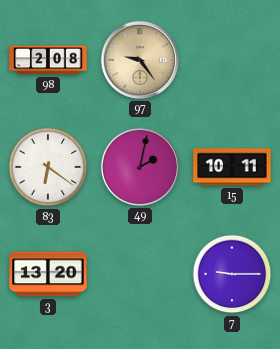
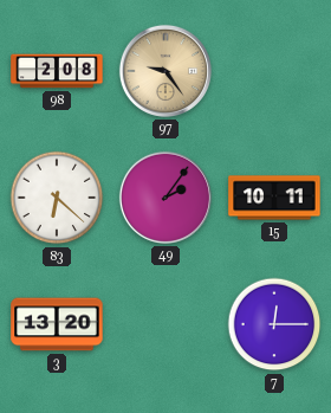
83: 6:21 -> 6:22
49: 2:02 -> 2:06
7: 9:15 -> 12:15
